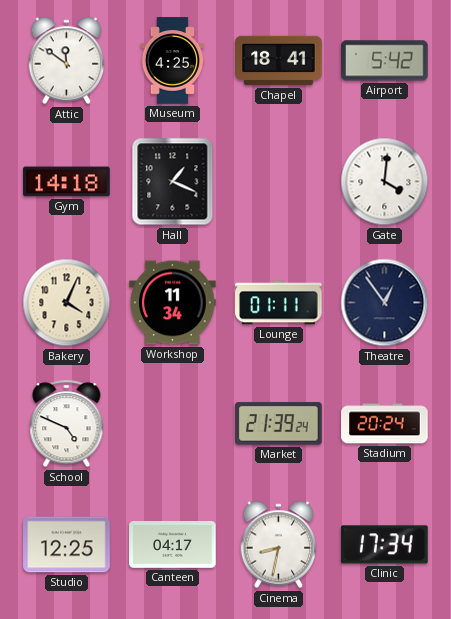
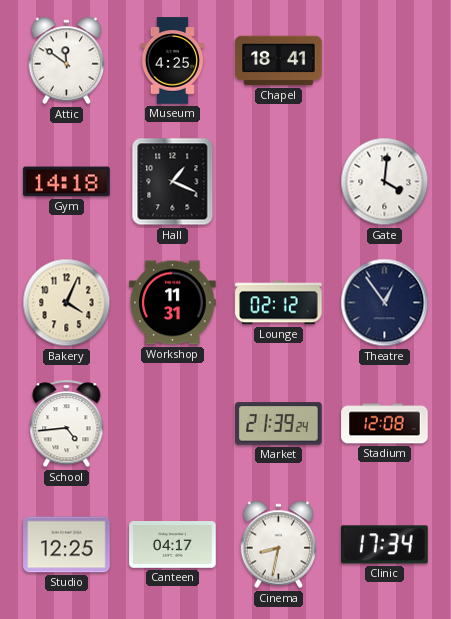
Airport: 5:42 -> none
Workshop: 11:34 -> 11:31
Lounge: 01:11 -> 02:12
School: 4:49 -> 4:44
Stadium: 20:24 -> 12:08
